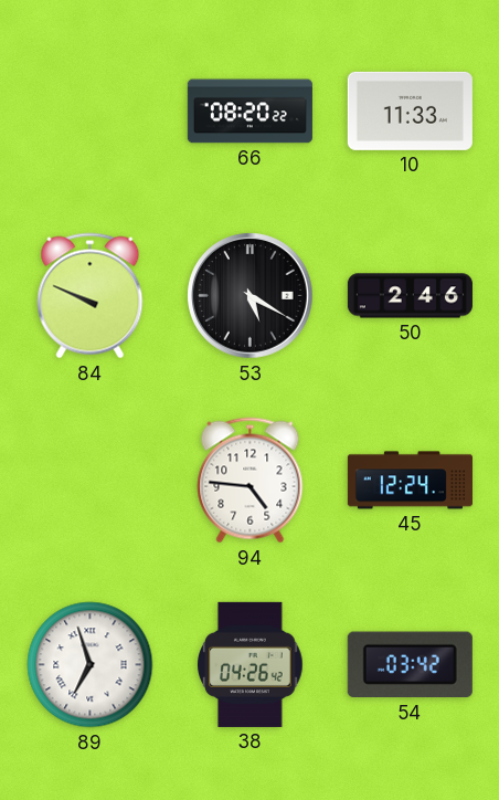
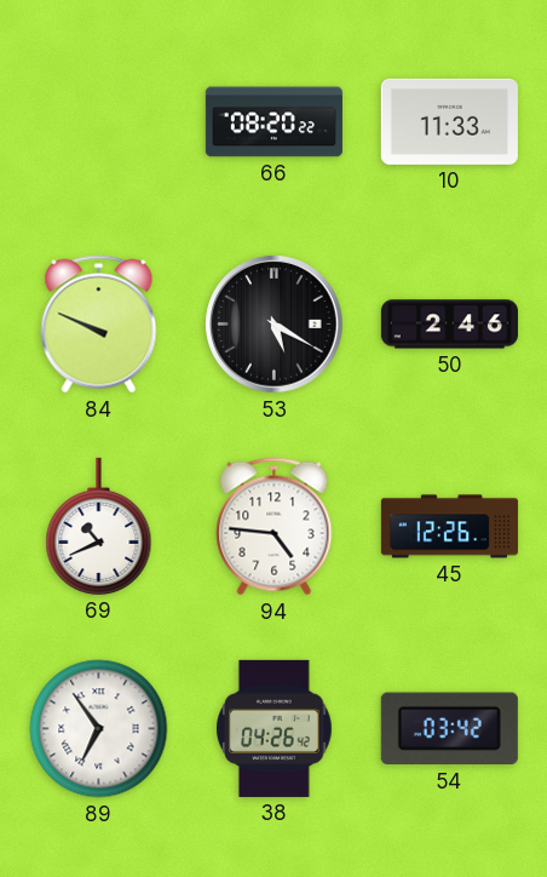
69: none -> 10:41
45: 12:24 -> 12:26
89: 6:57 -> 6:54
